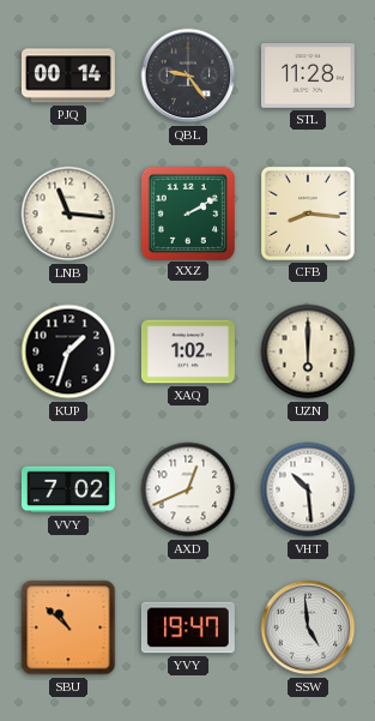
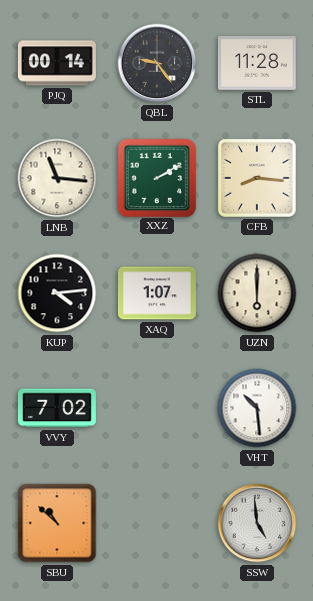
KUP: 1:33 -> 4:14
XAQ: 1:02 -> 1:07
AXD: 12:41 -> none
YVY: 19:47 -> none
